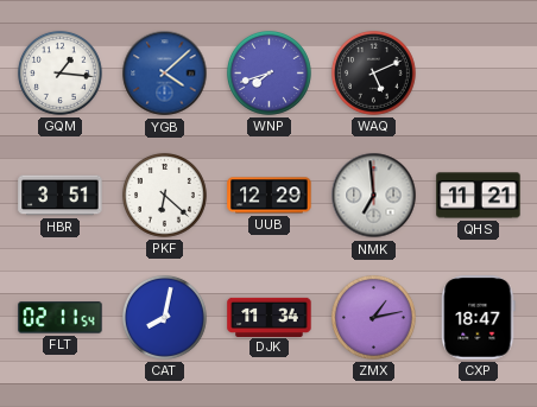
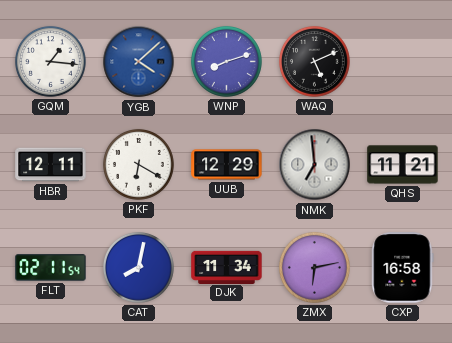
WNP: 7:42 -> 8:12
HBR: 3:51 -> 12:11
PKF: 6:22 -> 6:20
ZMX: 1:13 -> 6:13
CXP: 18:47 -> 16:58
